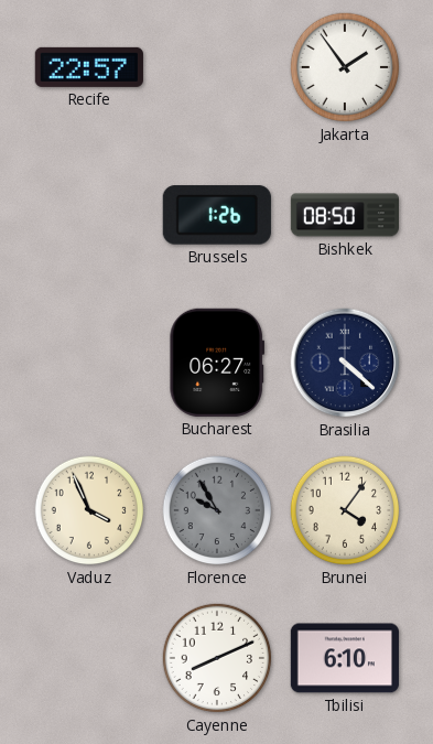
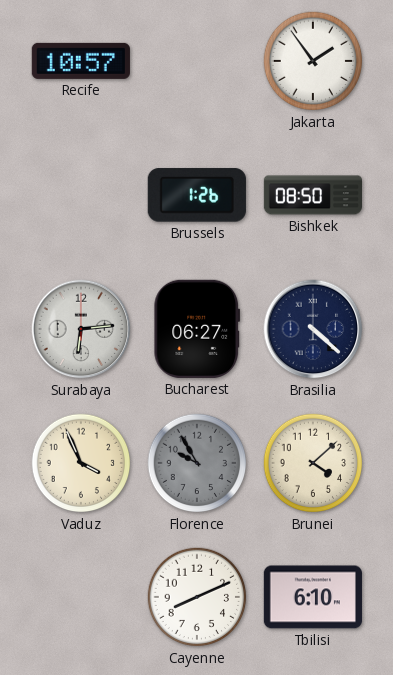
Recife: 22:57 -> 10:57
Surabaya: none -> 6:14
Brunei: 4:06 -> 4:08
